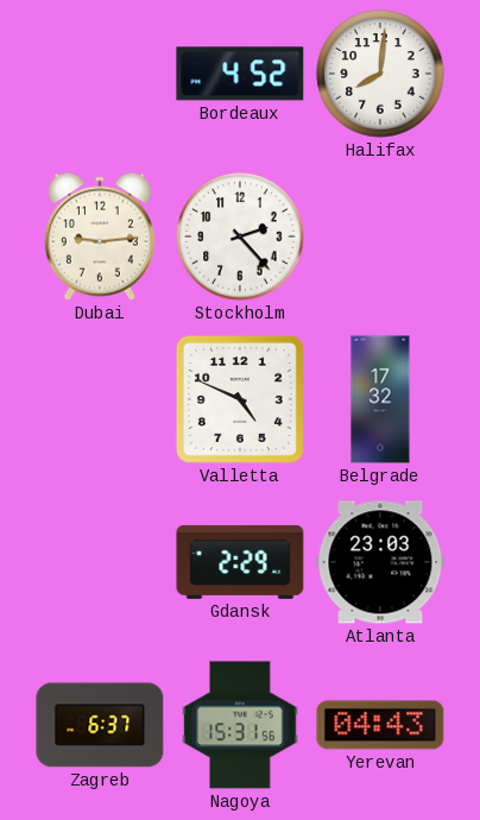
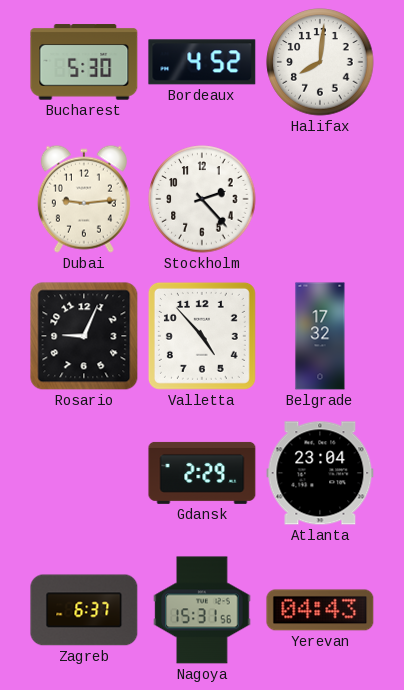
Bucharest: none -> 5:30
Rosario: none -> 9:04
Valletta: 4:49 -> 4:53
Atlanta: 23:03 -> 23:04
